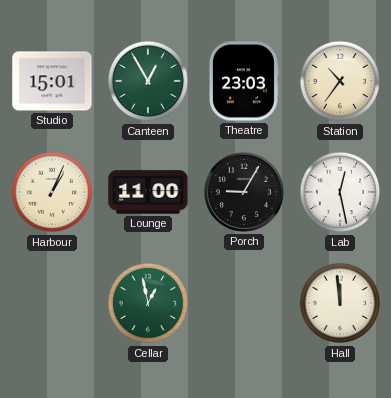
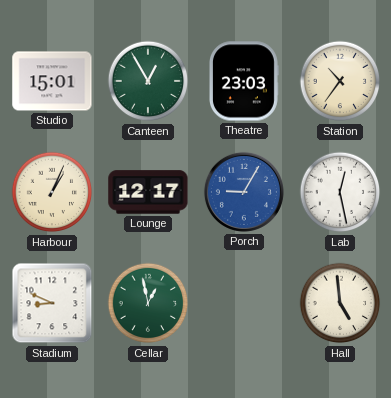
Lounge: 11:00 -> 12:17
Porch dial: black -> blue
Stadium: none -> 8:49
Hall: 11:59 -> 4:59
